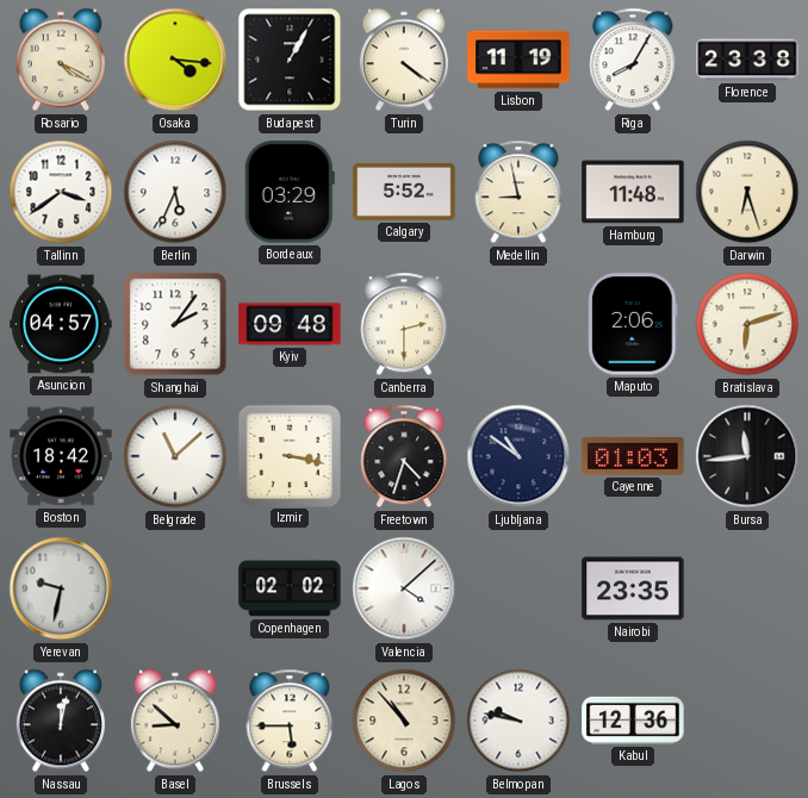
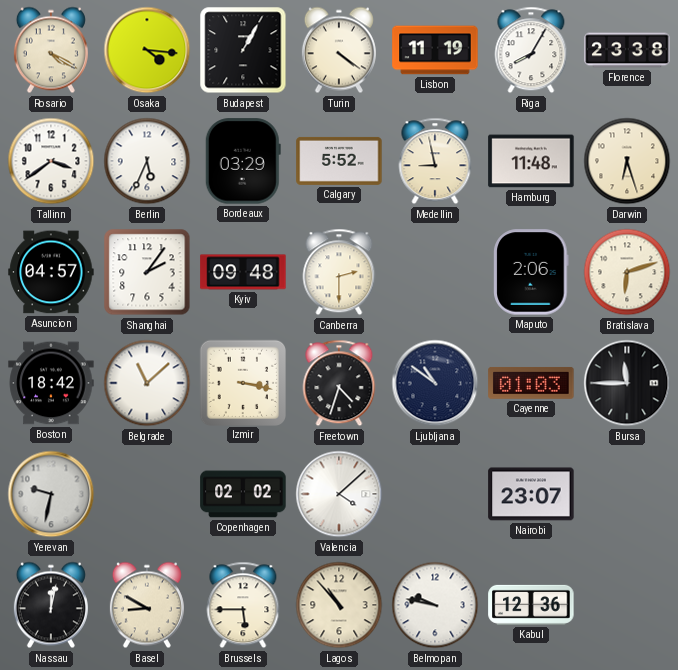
Bursa: 11:44 -> 11:45
Nairobi: 23:35 -> 23:07
Basel: 8:52 -> 8:50
